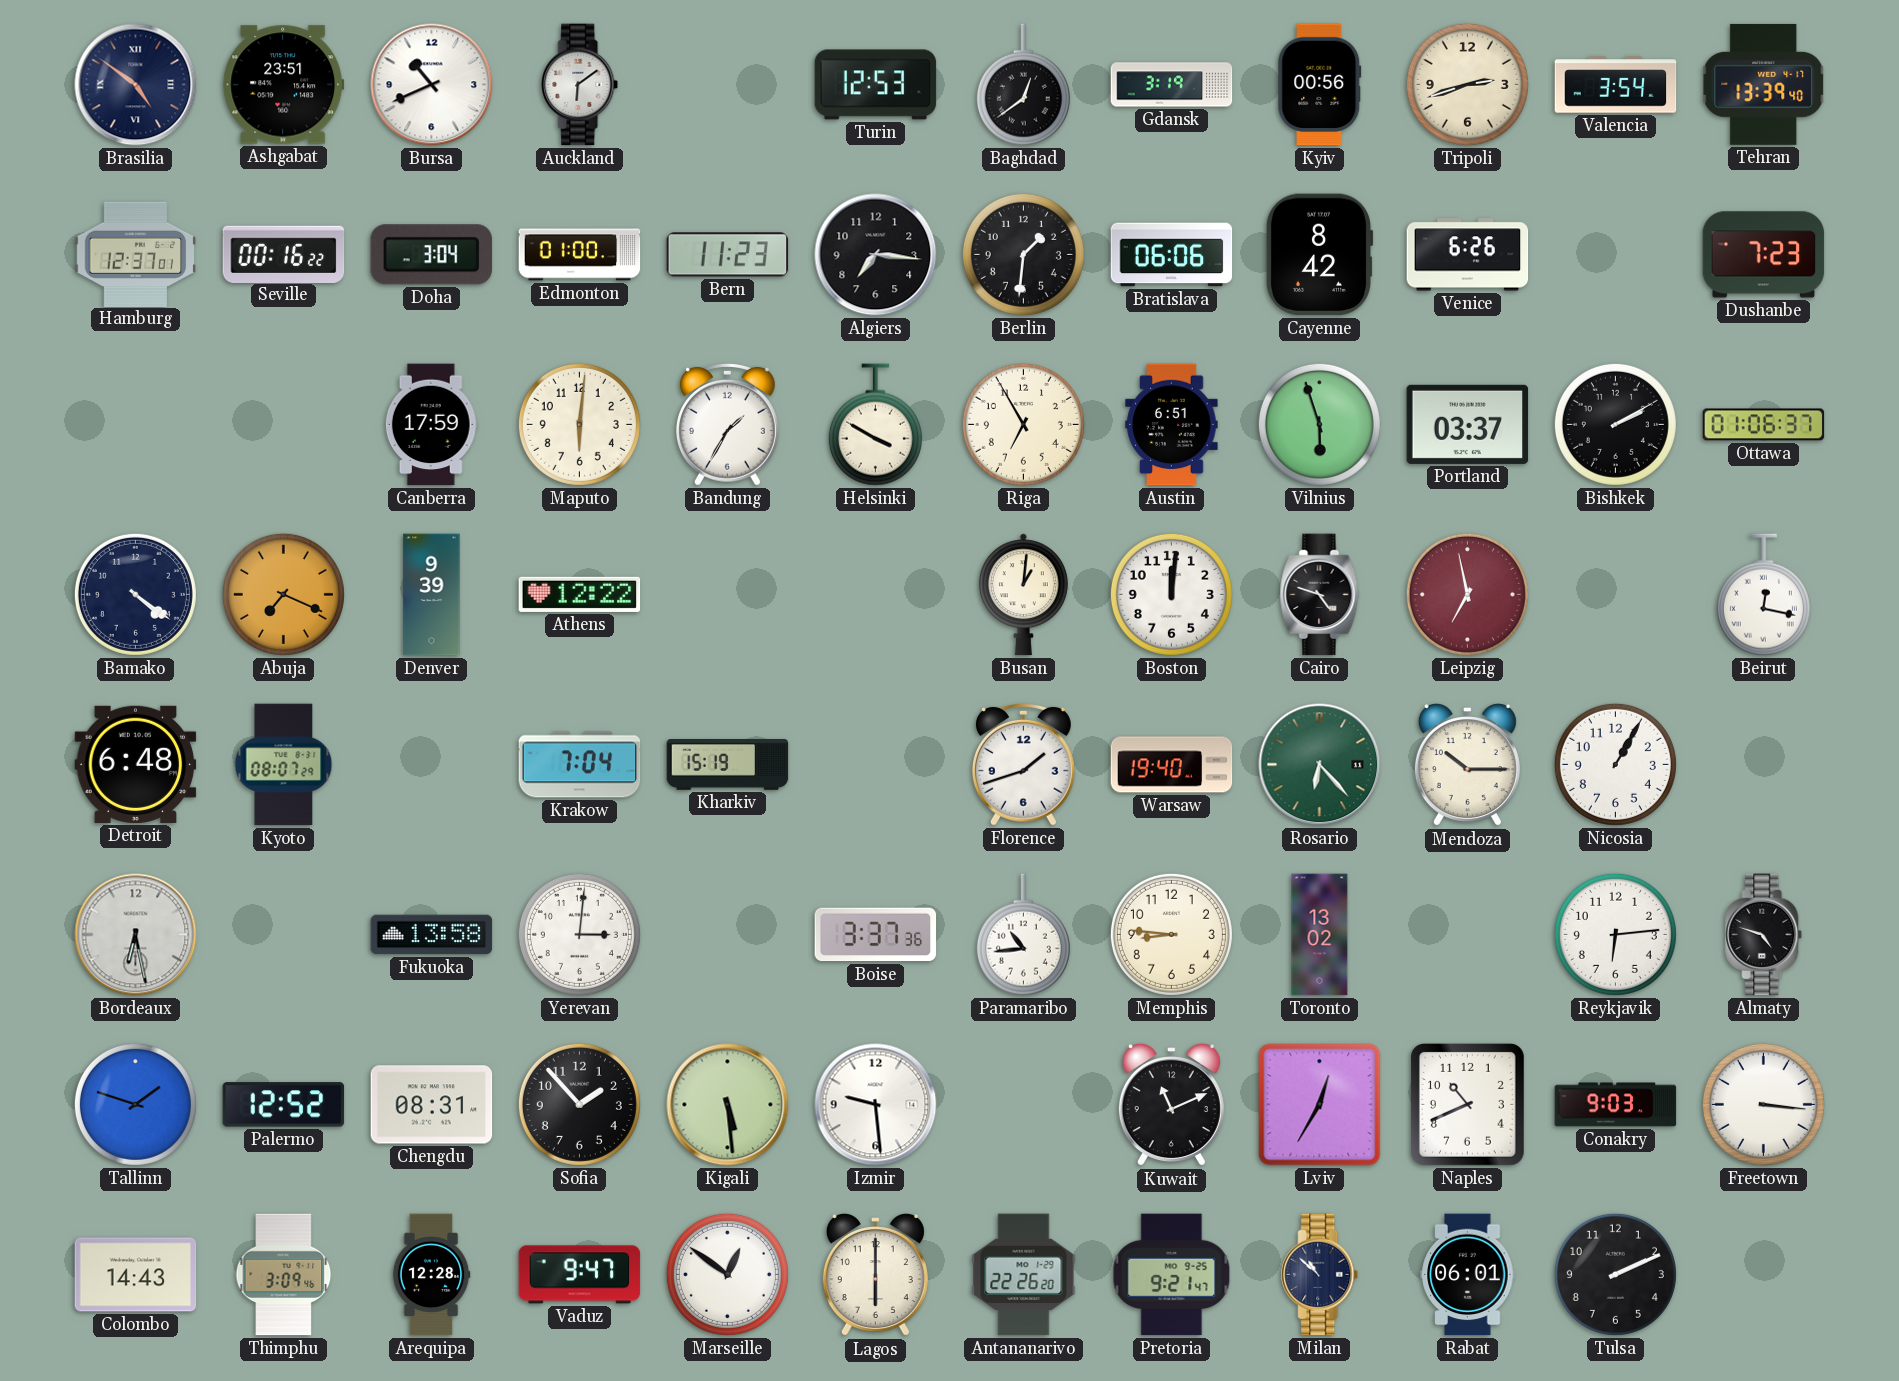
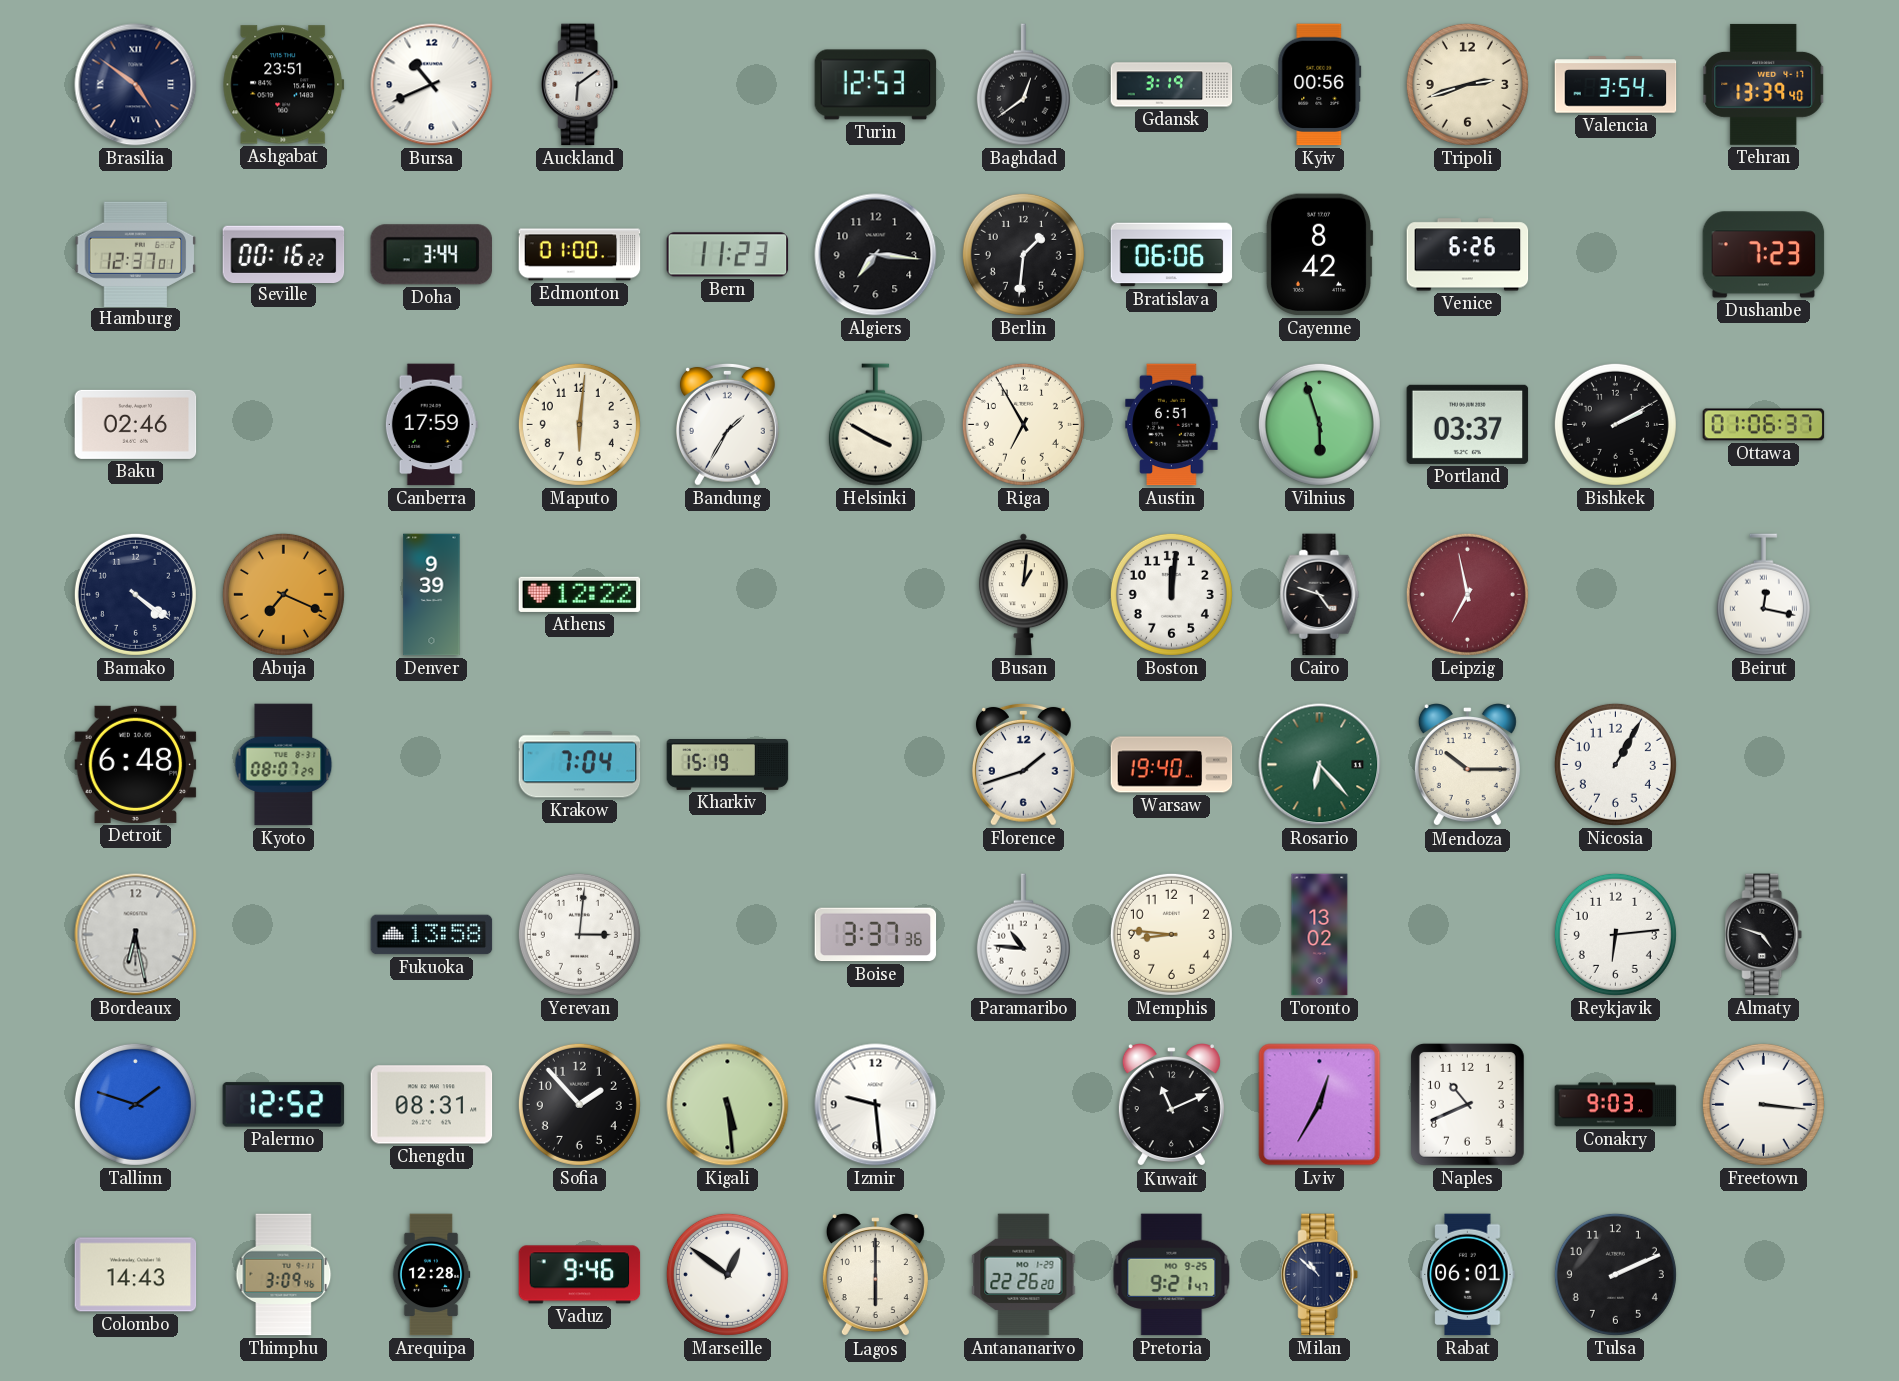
Doha: 3:04 -> 3:44
Baku: none -> 02:46
Paramaribo: 10:44 -> 10:46
Vaduz: 9:47 -> 9:46
